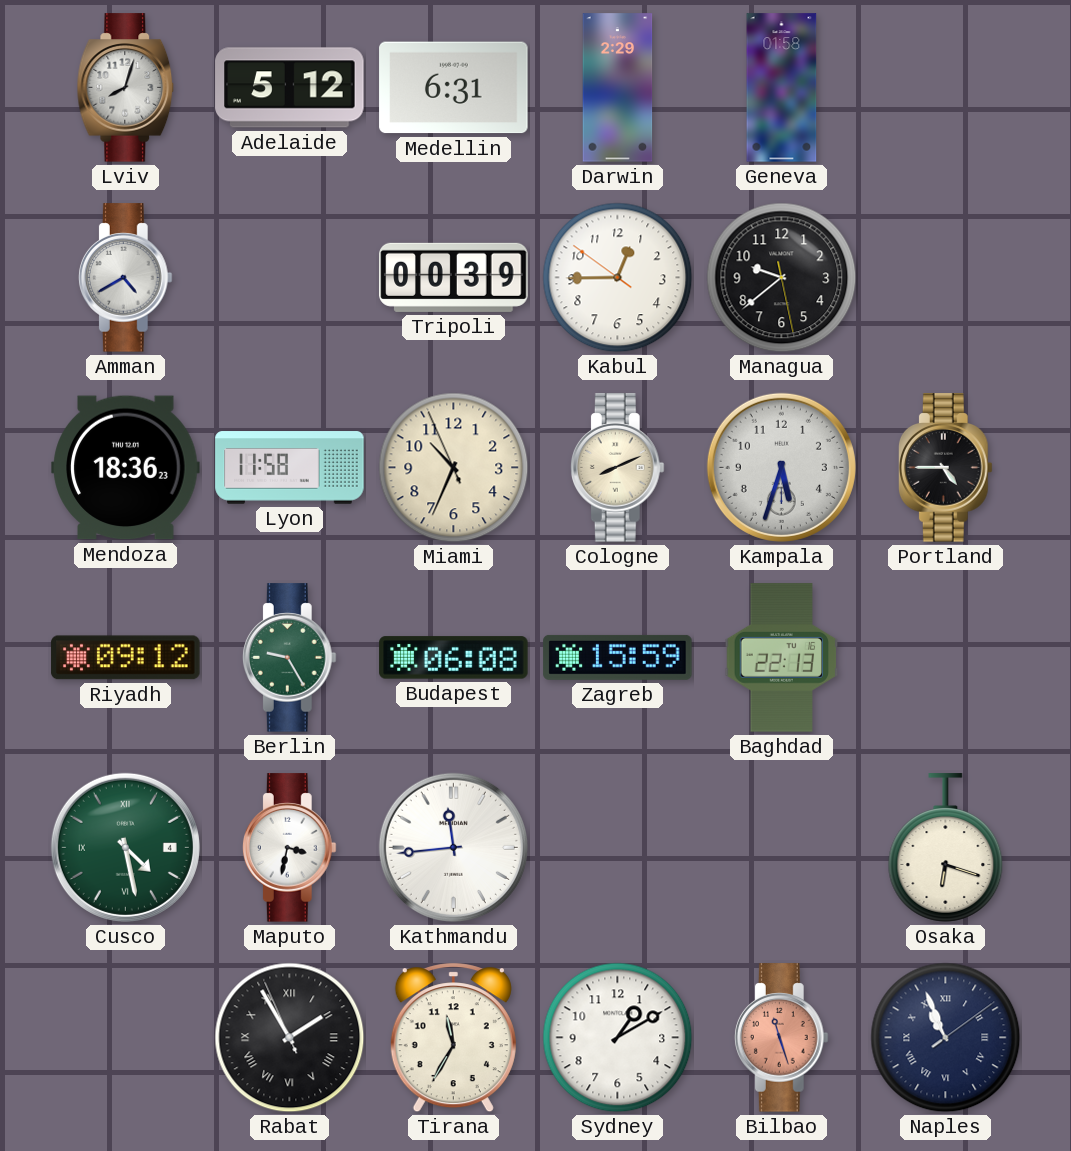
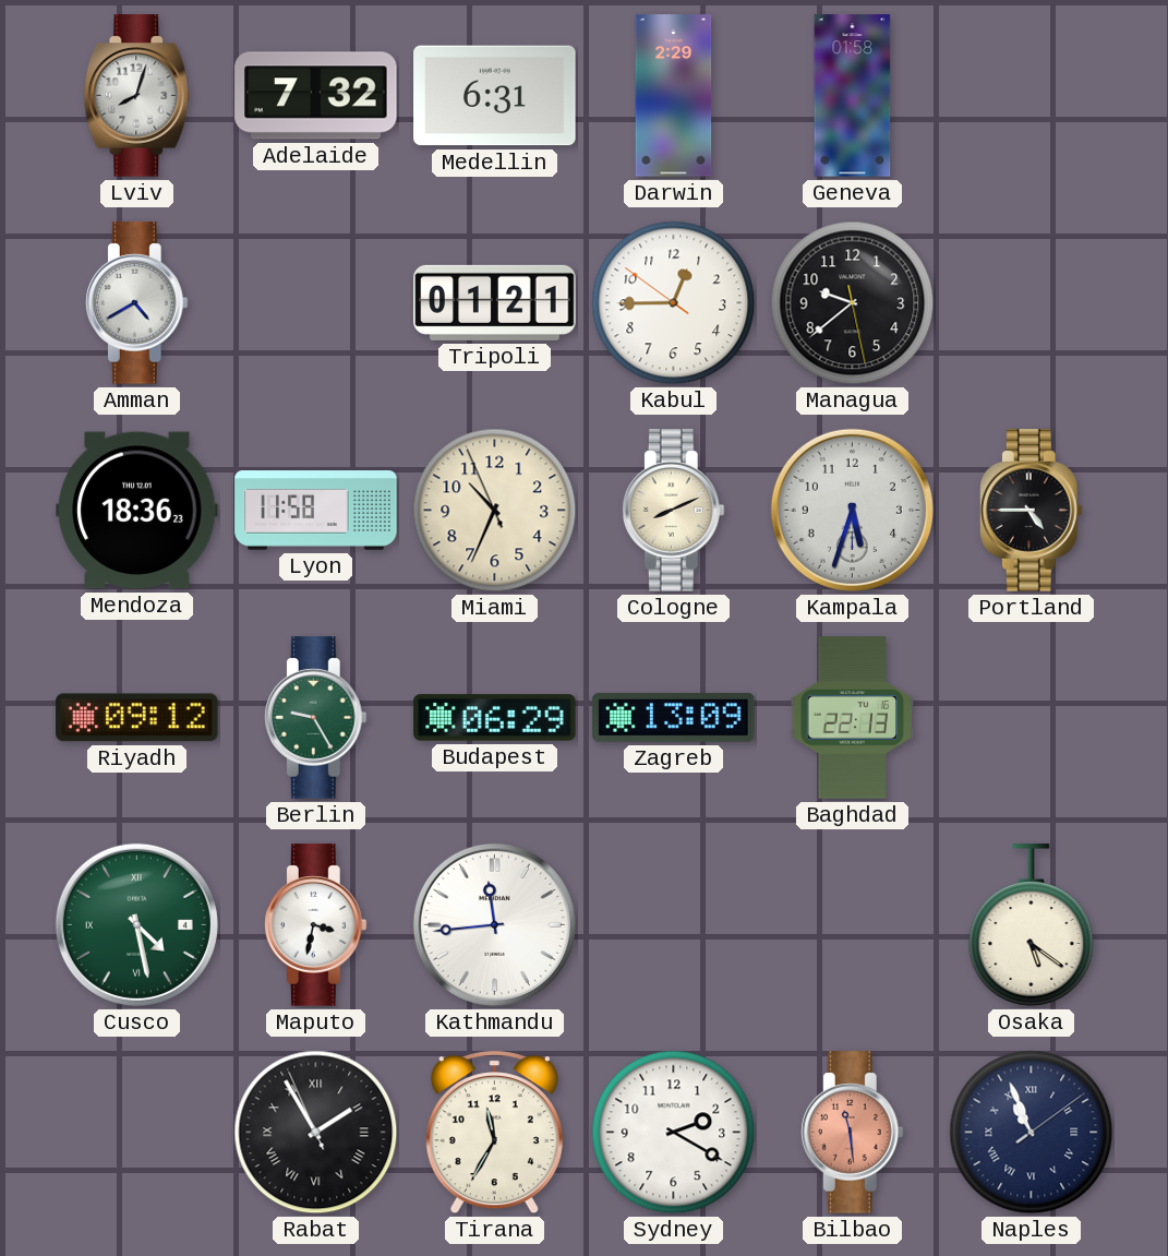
Adelaide: 5:12 -> 7:32
Tripoli: 00:39 -> 01:21
Budapest: 06:08 -> 06:29
Zagreb: 15:59 -> 13:09
Osaka: 6:18 -> 5:21
Sydney: 1:10 -> 2:20
Bilbao: 11:27 -> 11:29
